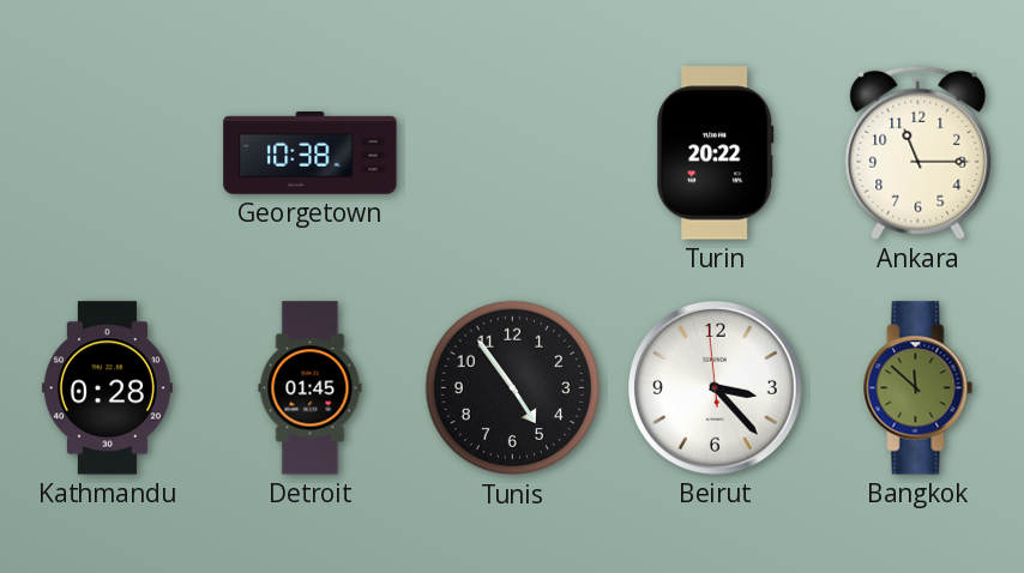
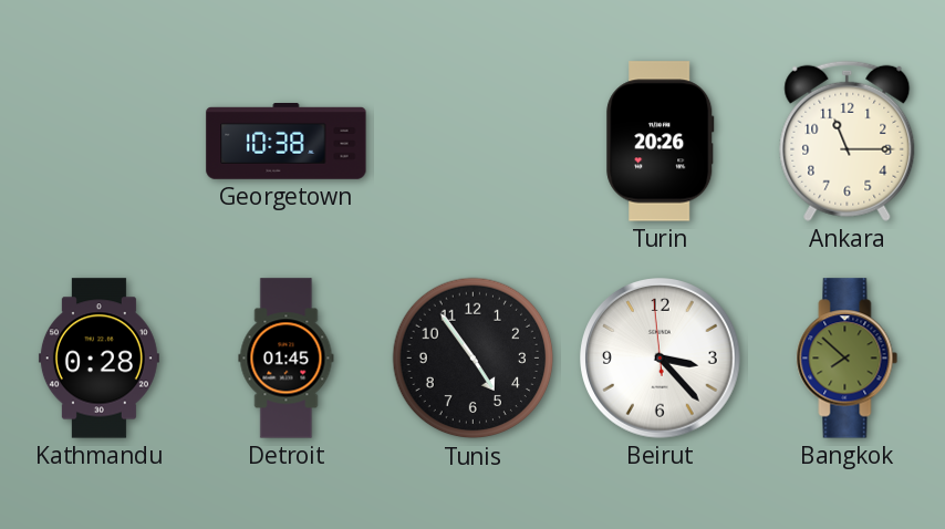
Turin: 20:22 -> 20:26
Bangkok: 11:52 -> 7:52
